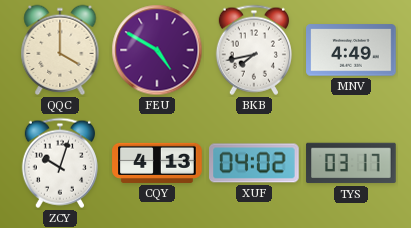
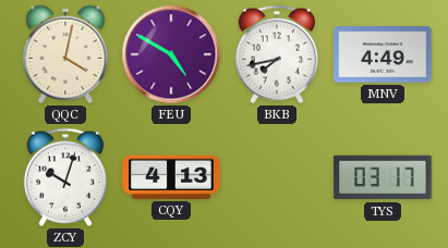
QQC: 4:00 -> 4:02
XUF: 04:02 -> none
